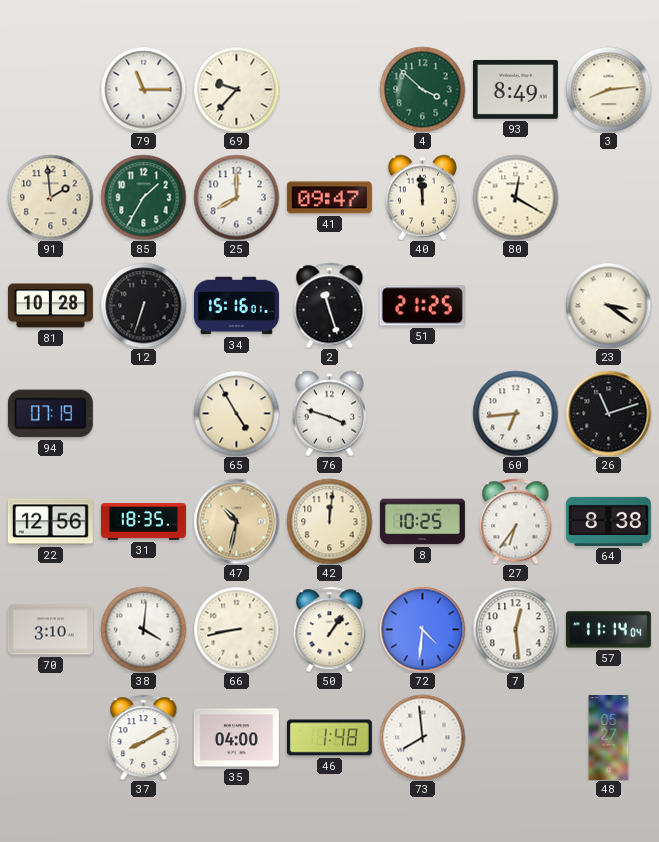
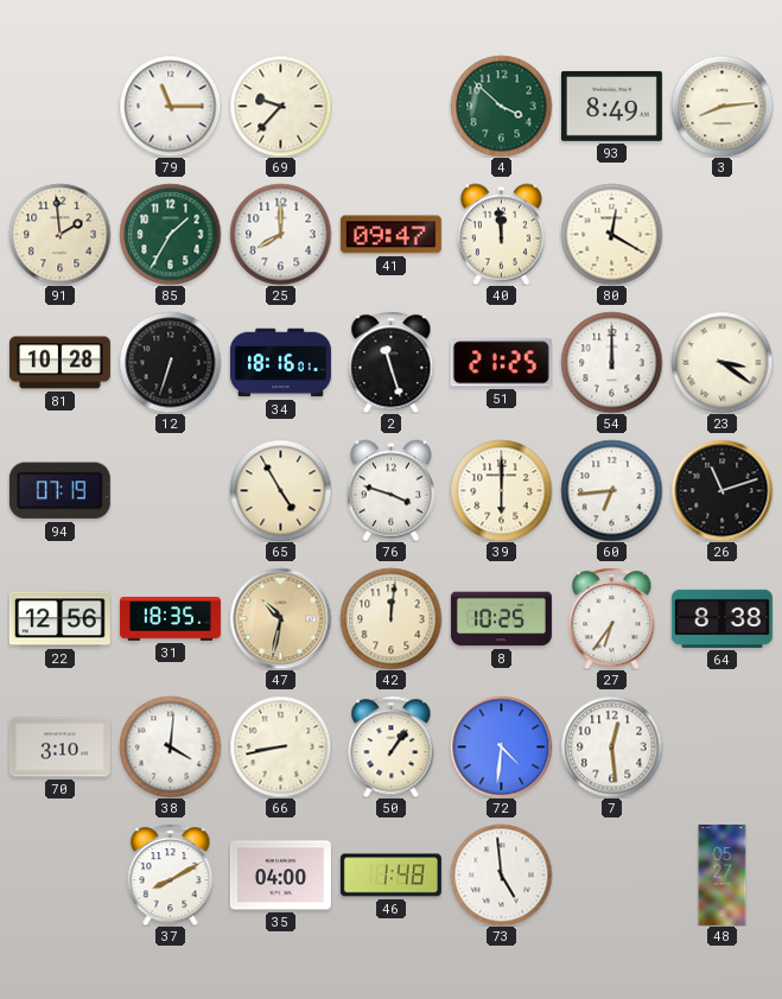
34: 15:16 -> 18:16
54: none -> 12:00
39: none -> 6:00
57: 11:14 -> none
73: 7:59 -> 4:59
